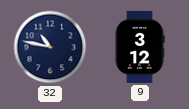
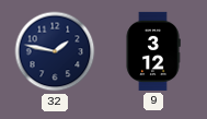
32: 10:47 -> 1:47
